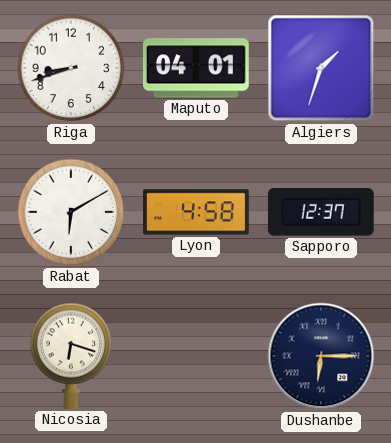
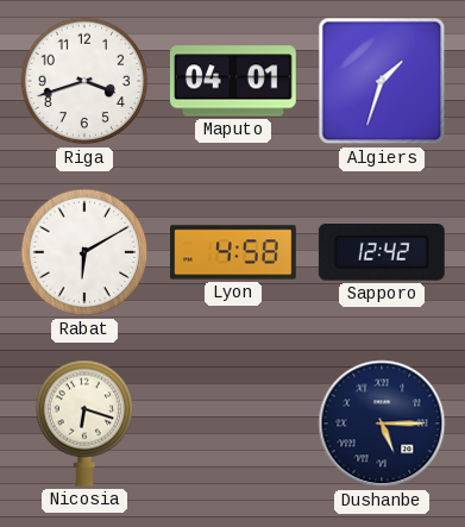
Riga: 8:42 -> 3:42
Sapporo: 12:37 -> 12:42
Dushanbe: 6:15 -> 5:15
